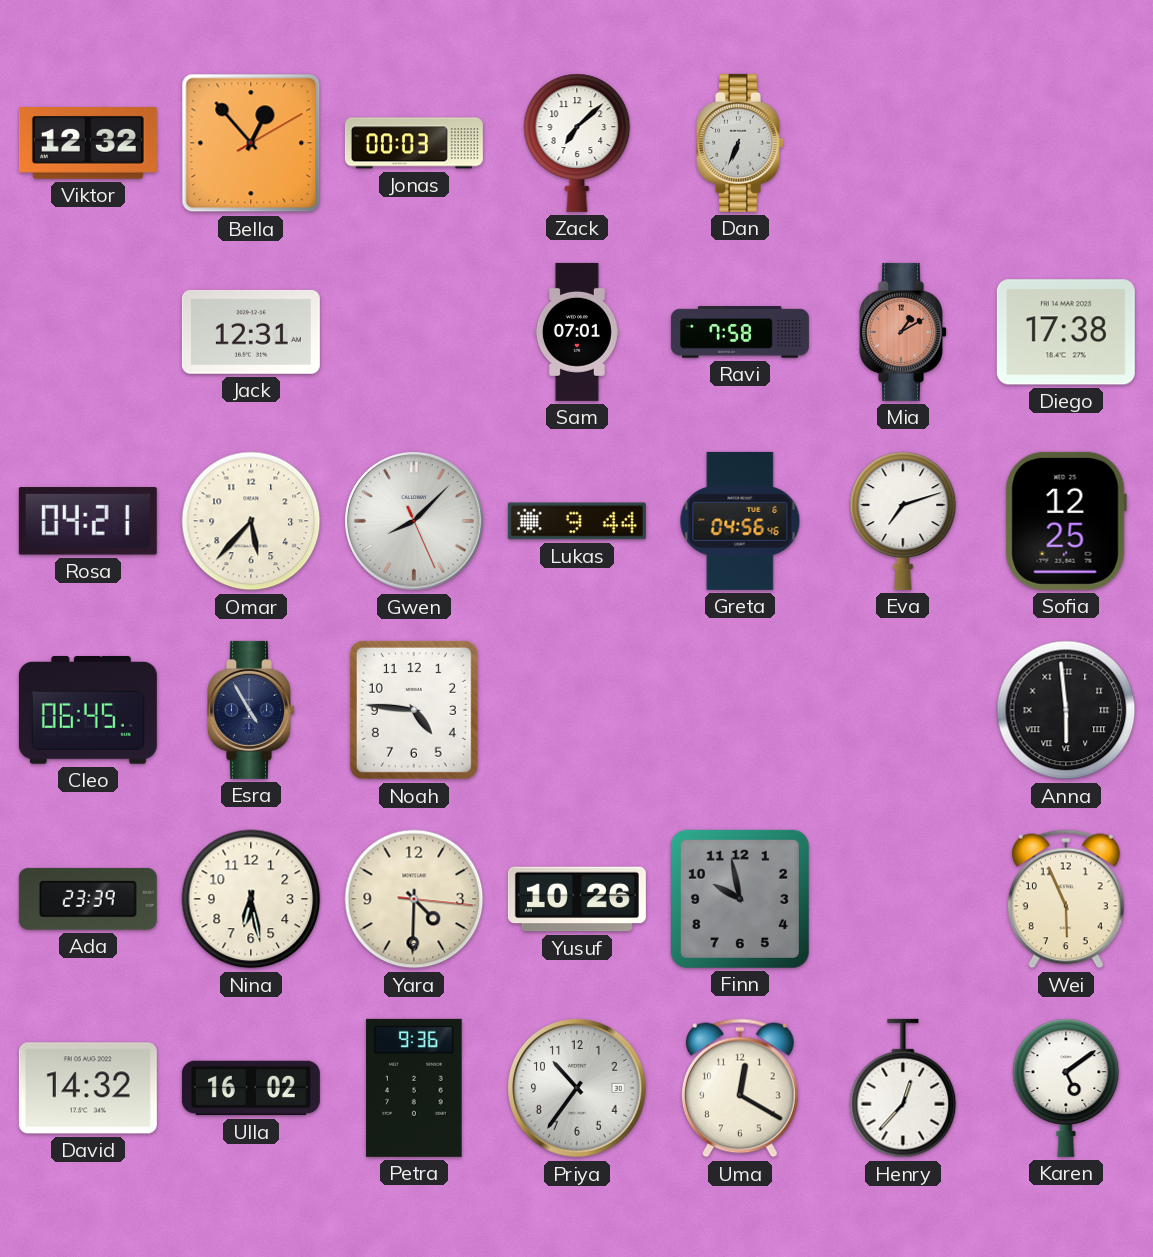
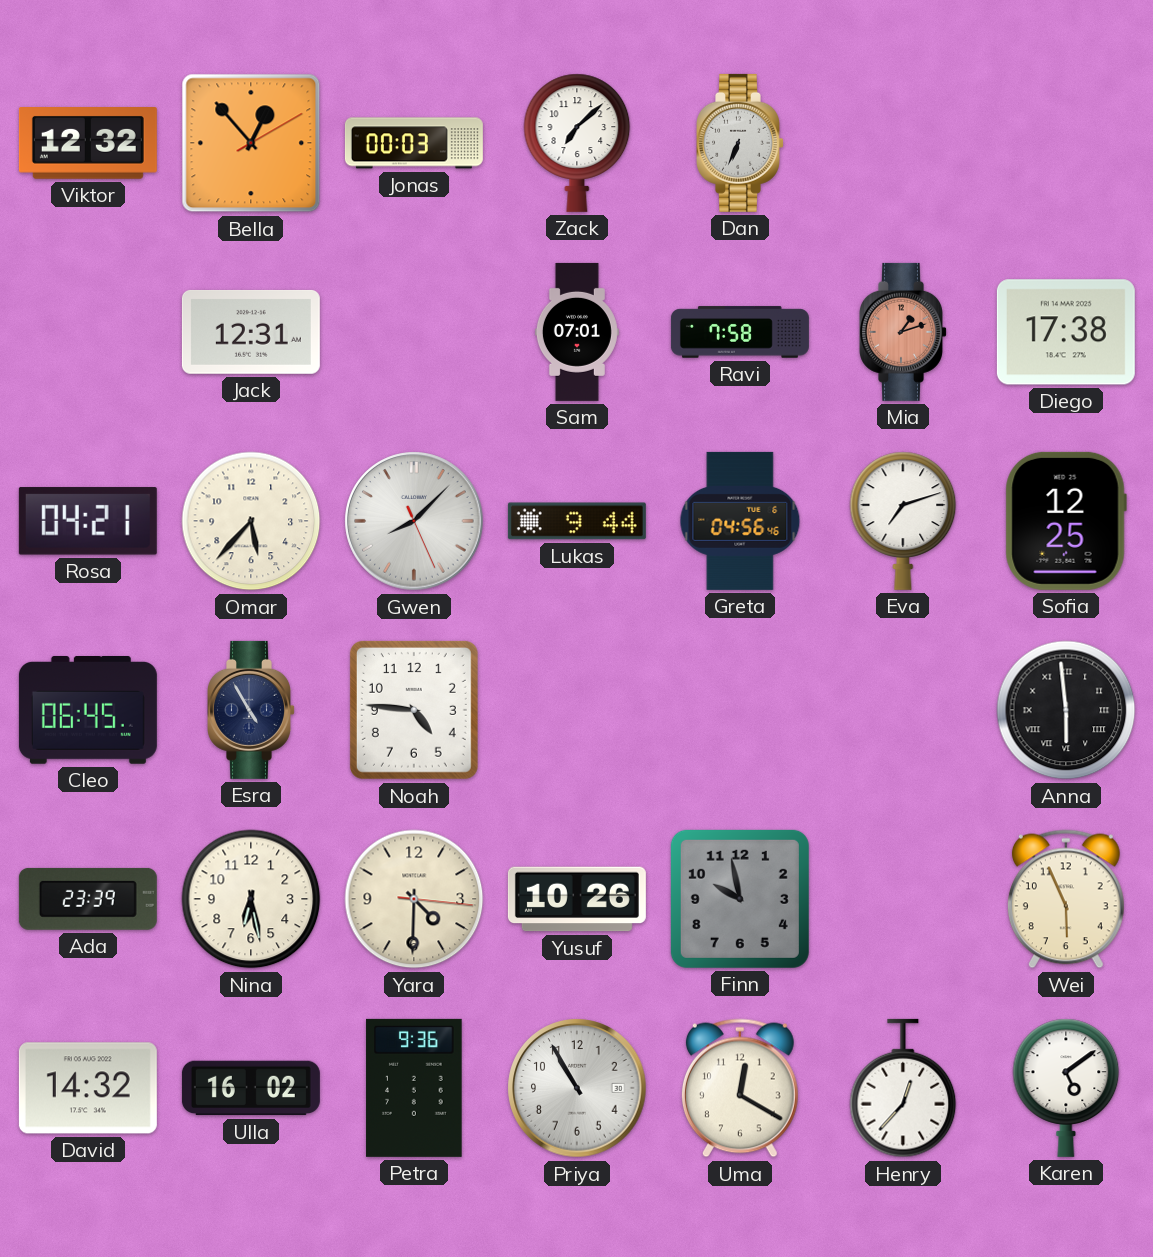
Mia: 1:10 -> 1:12
Priya: 10:36 -> 10:55
